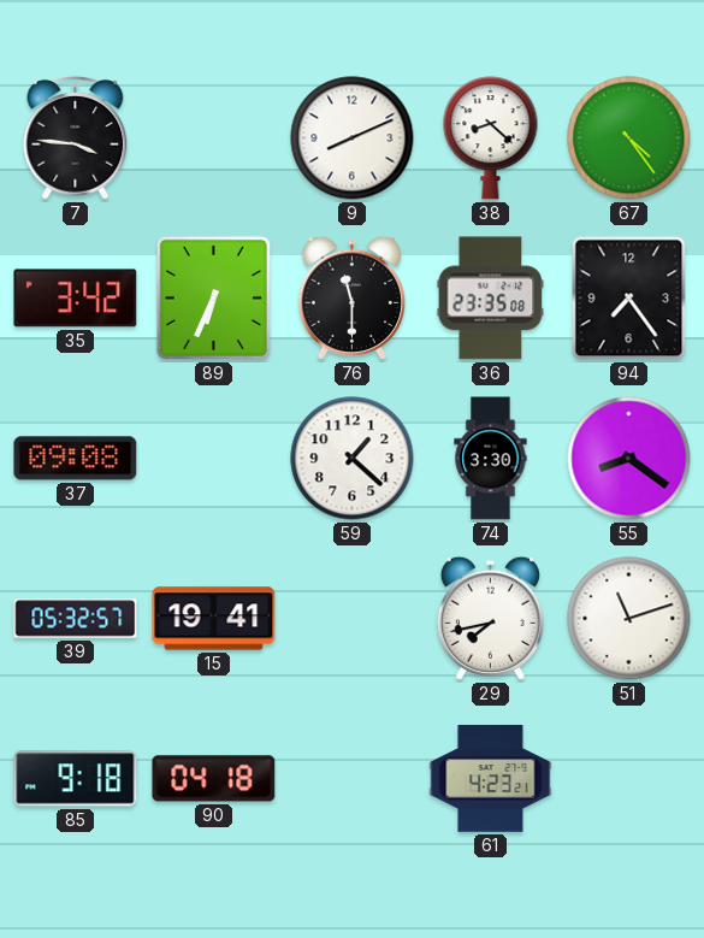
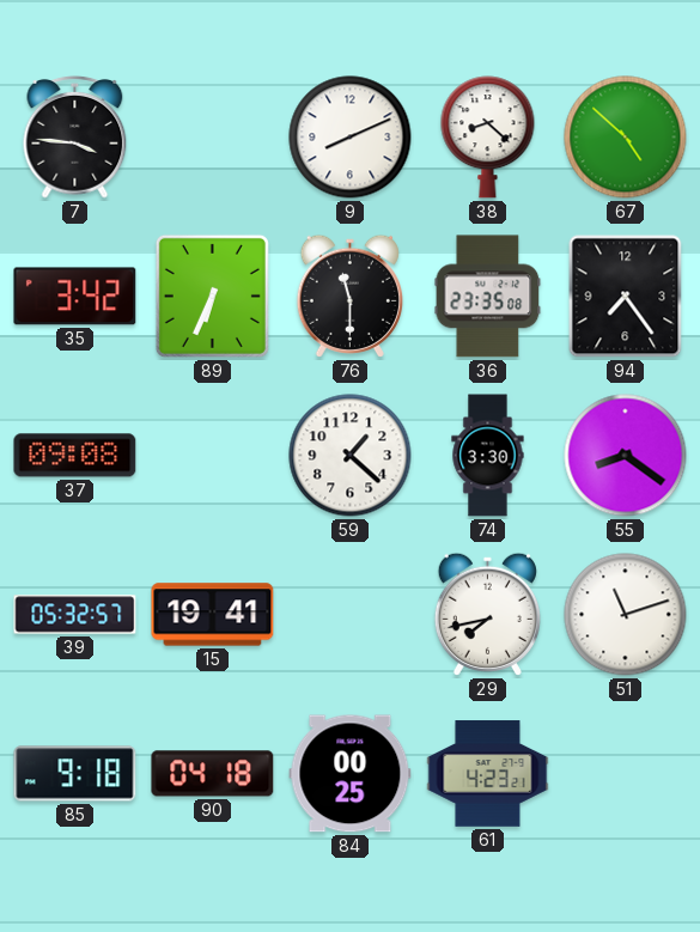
67: 4:24 -> 4:52
84: none -> 00:25
